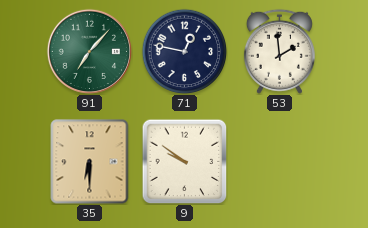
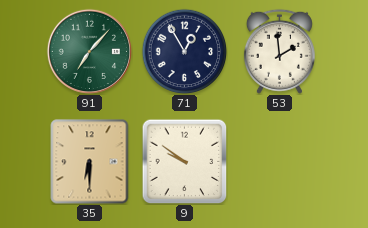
71: 12:47 -> 12:55
